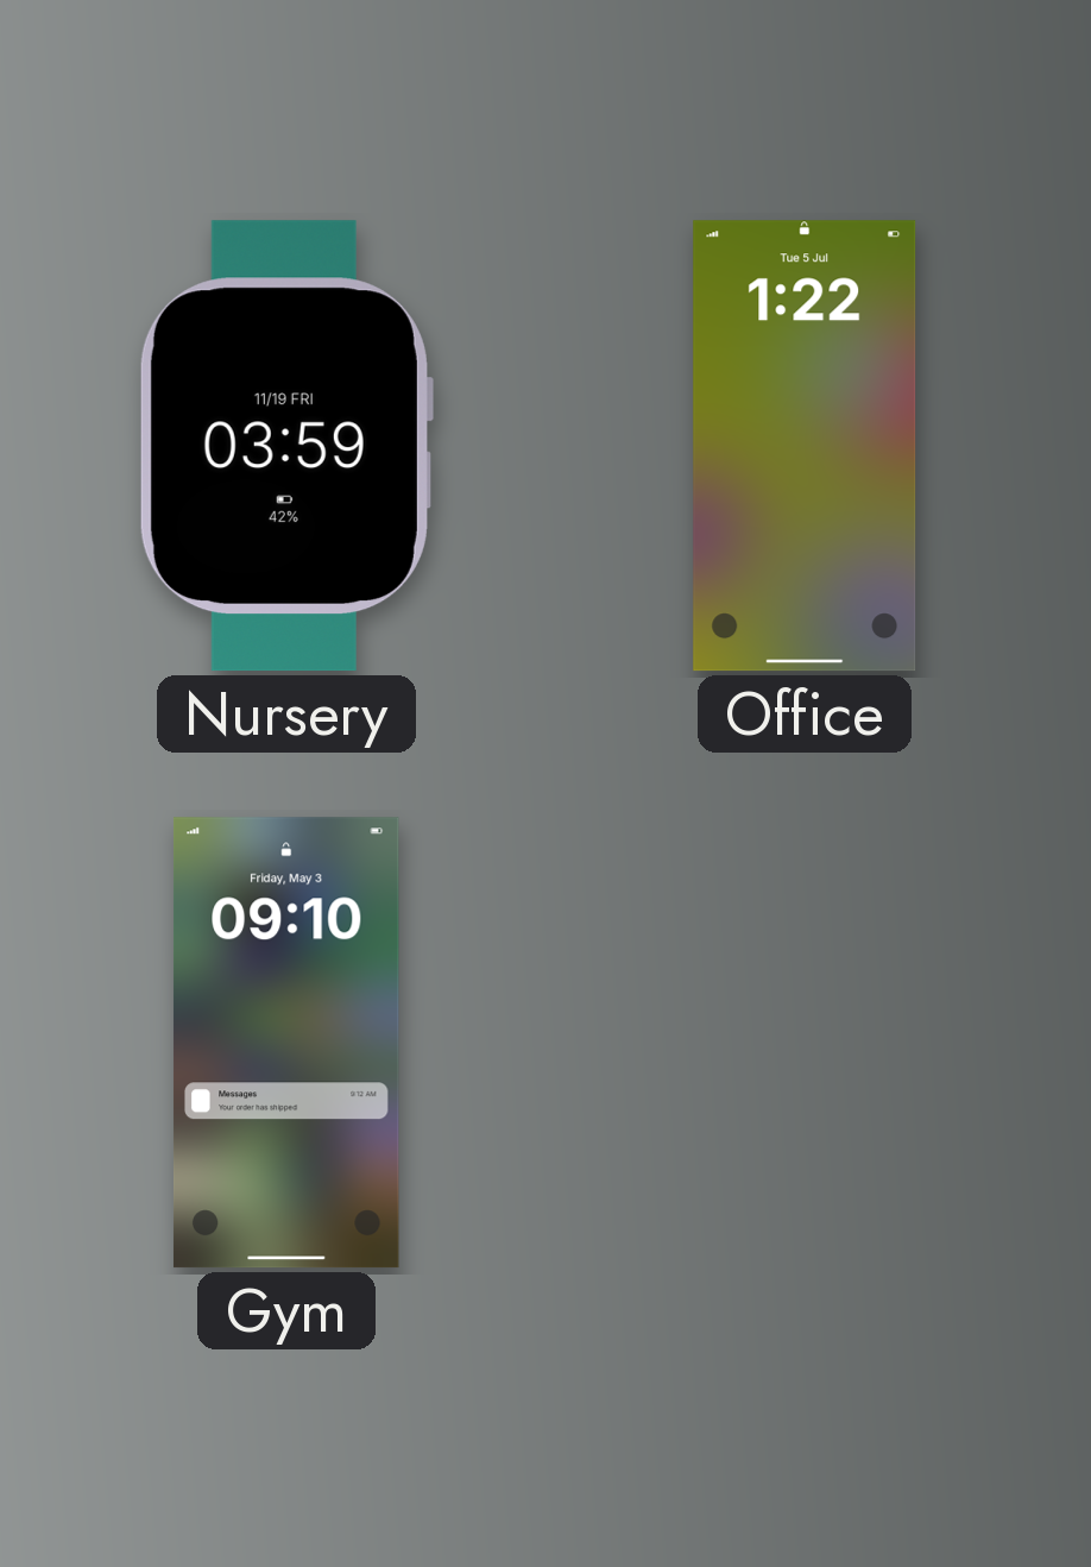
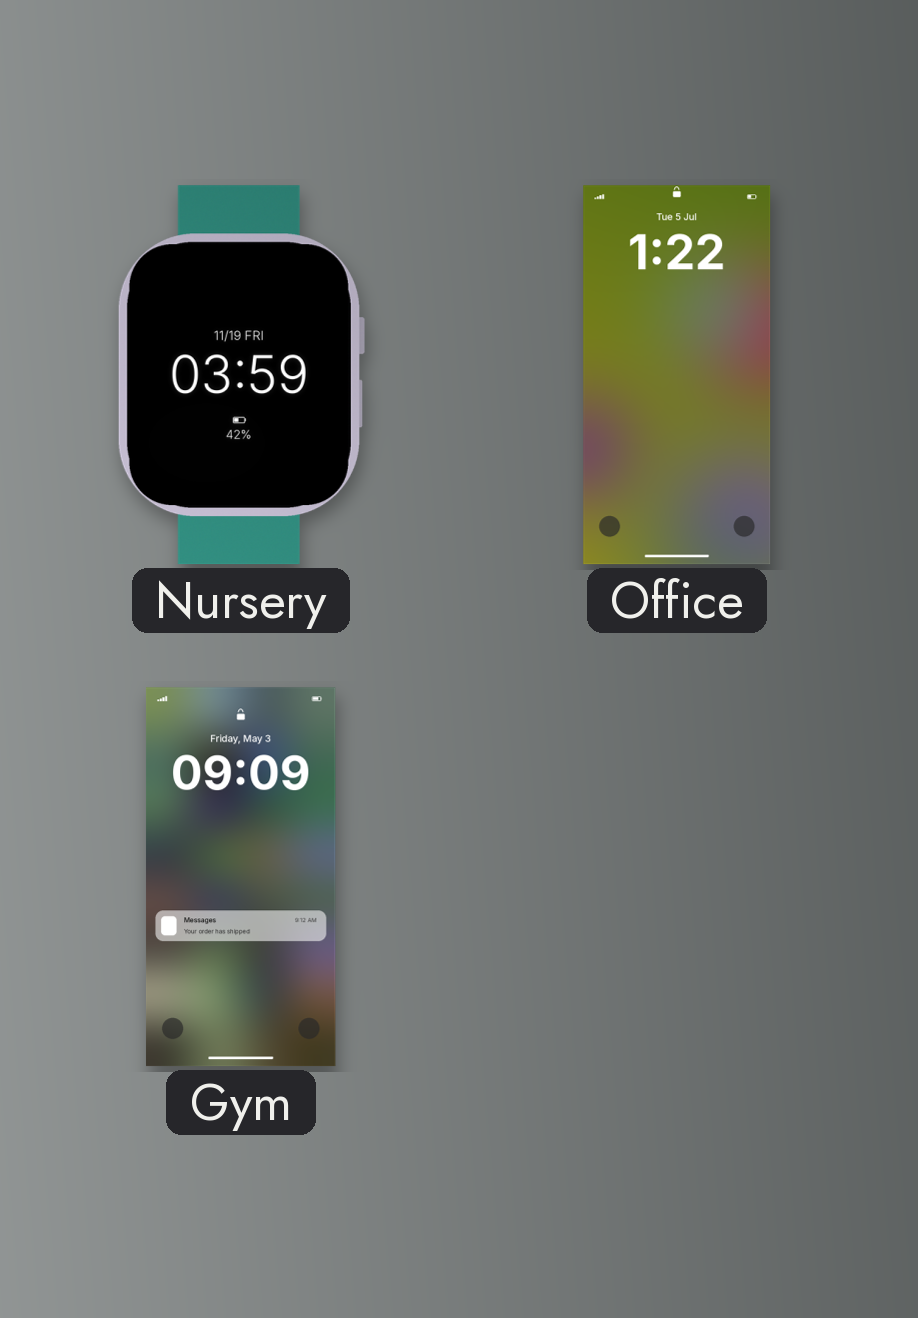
Gym: 09:10 -> 09:09
